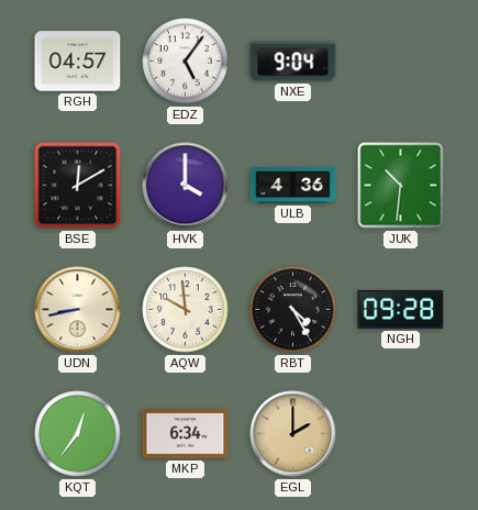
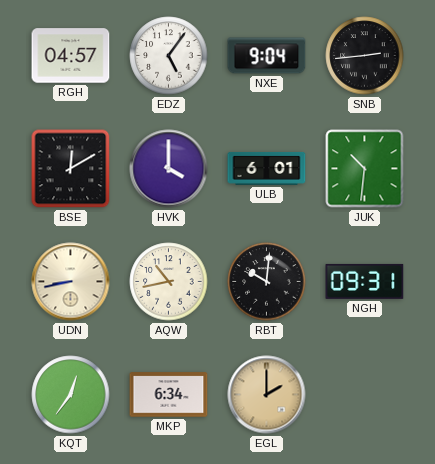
SNB: none -> 2:44
ULB: 4:36 -> 6:01
AQW: 9:59 -> 10:43
RBT: 4:25 -> 10:01
NGH: 09:28 -> 09:31
